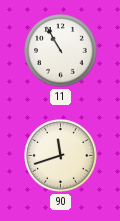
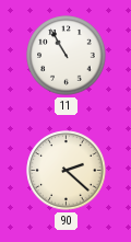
90: 11:42 -> 2:22
